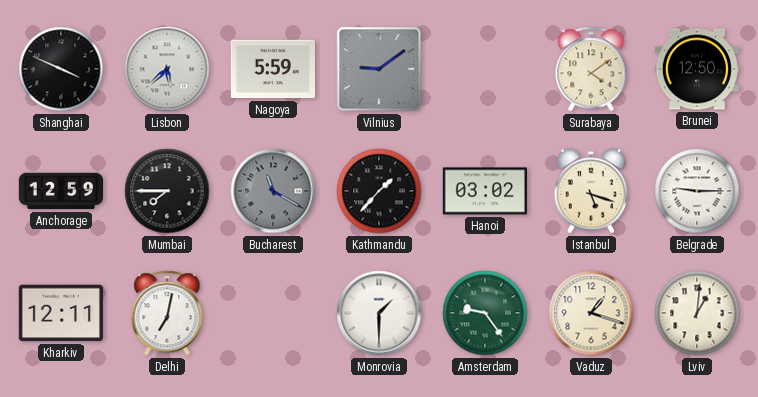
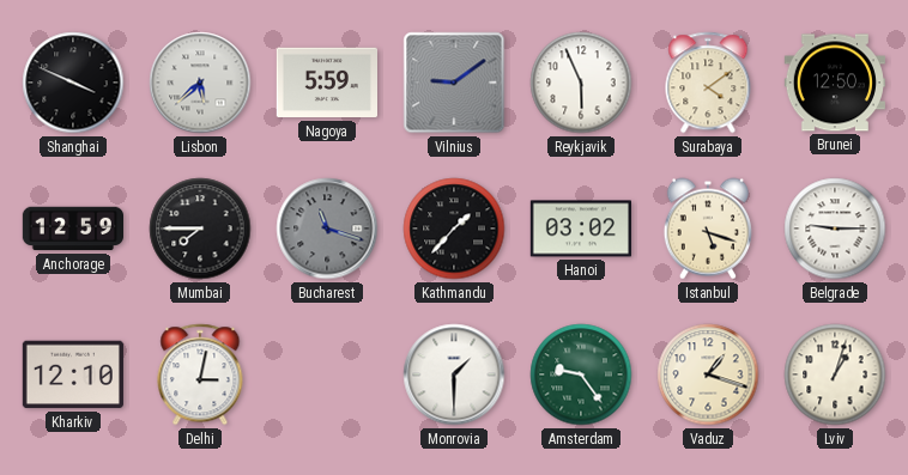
Reykjavik: none -> 5:56
Bucharest: 11:20 -> 11:18
Kharkiv: 12:11 -> 12:10
Delhi: 7:02 -> 3:02
Lviv: 1:01 -> 1:03
